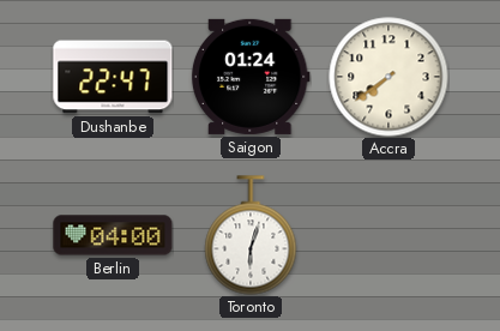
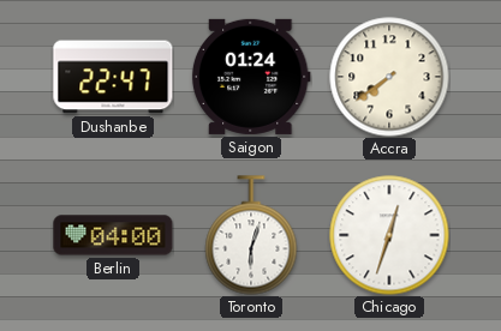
Chicago: none -> 12:33
